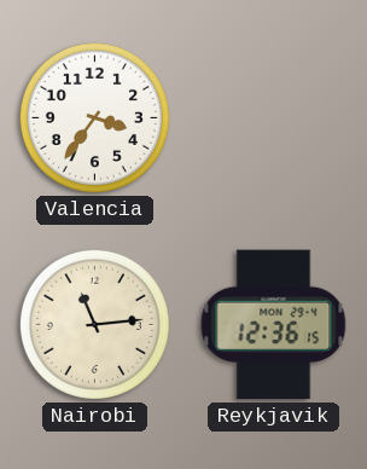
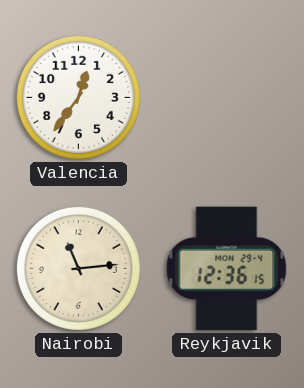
Valencia: 3:36 -> 12:36
